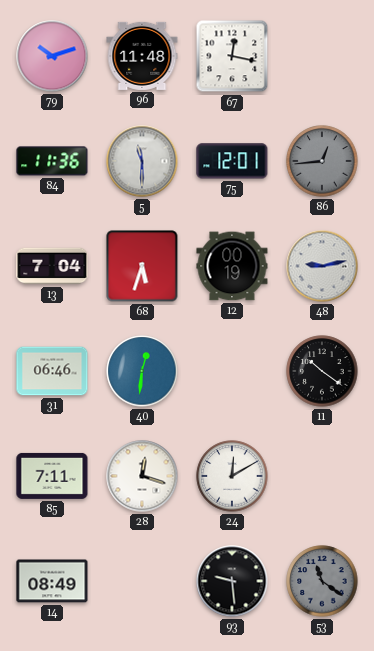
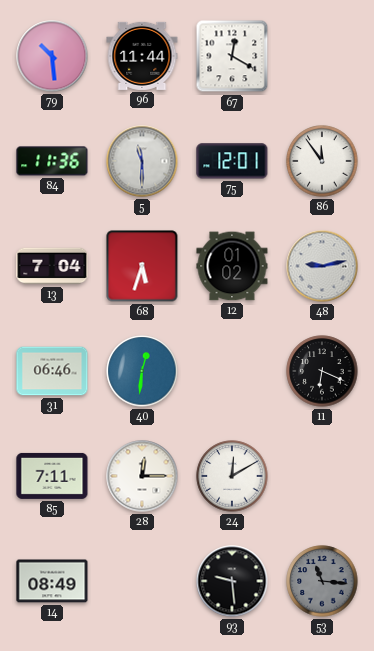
79: 10:12 -> 10:29
96: 11:48 -> 11:44
67: 12:17 -> 12:20
86: 12:44 -> 11:54
86 dial: grey -> white
12: 00:19 -> 01:02
11: 10:21 -> 6:19
28: 12:18 -> 12:15
53: 11:21 -> 11:16
